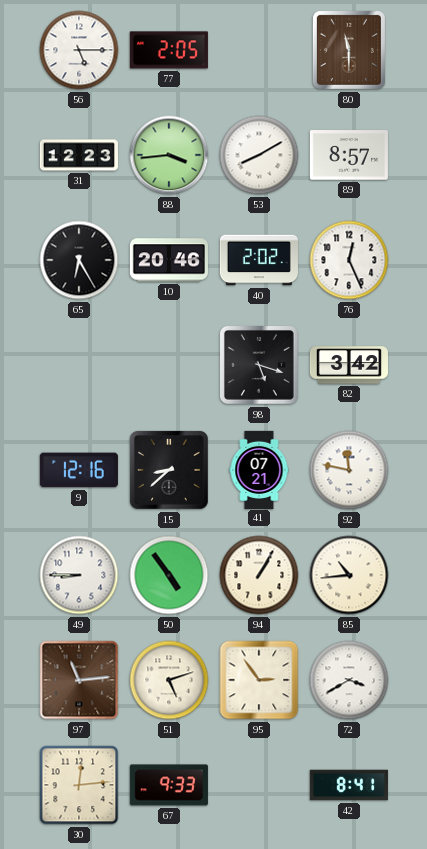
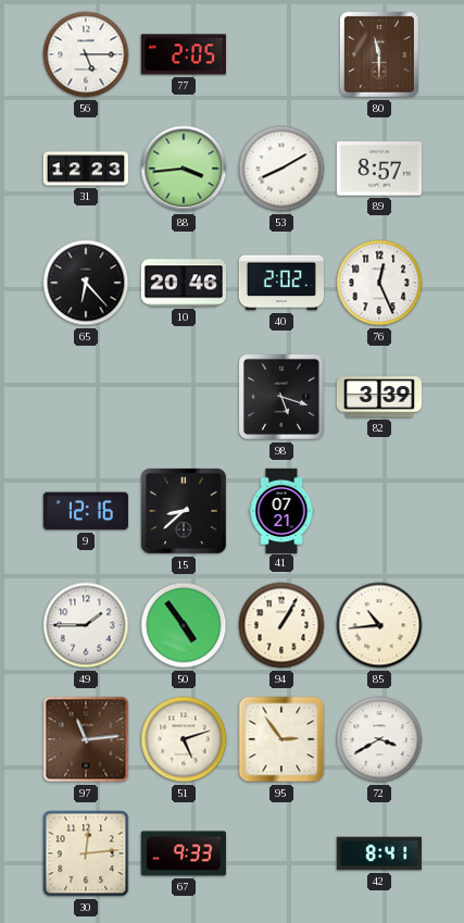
65: 6:25 -> 6:23
82: 3:42 -> 3:39
92: 11:47 -> none
49: 8:45 -> 1:45
